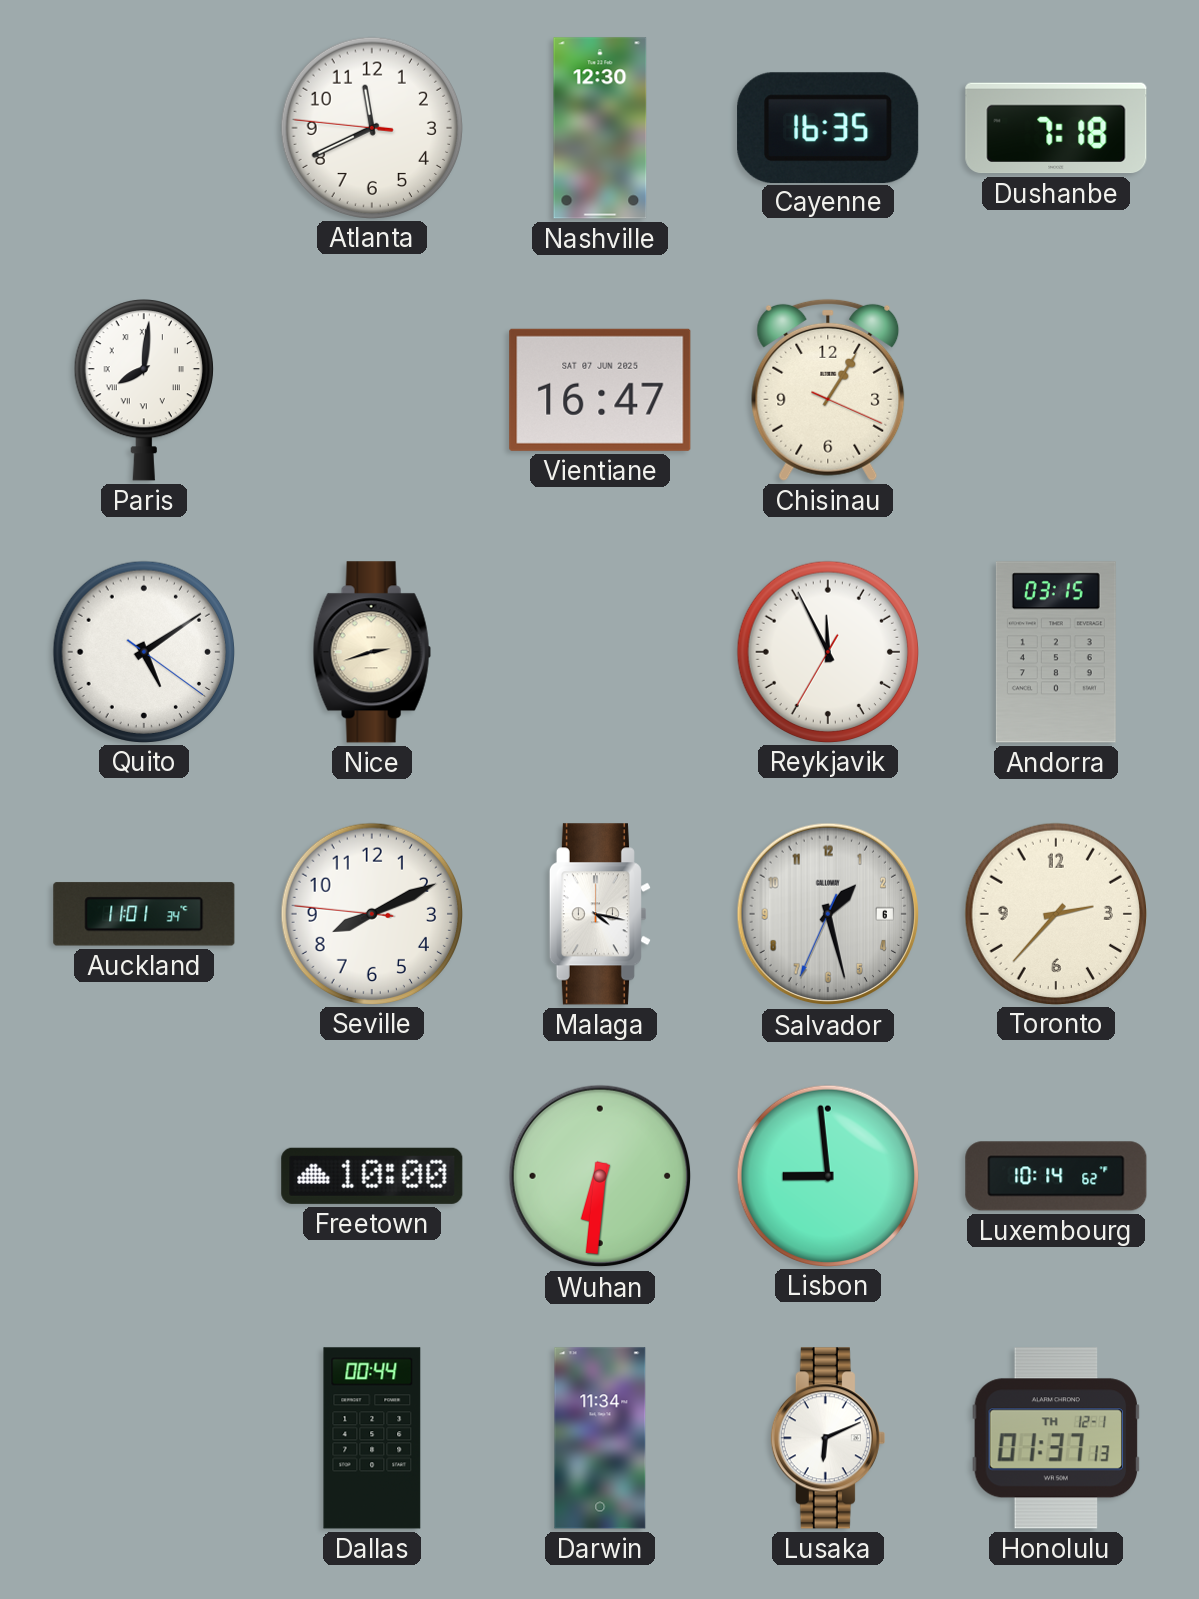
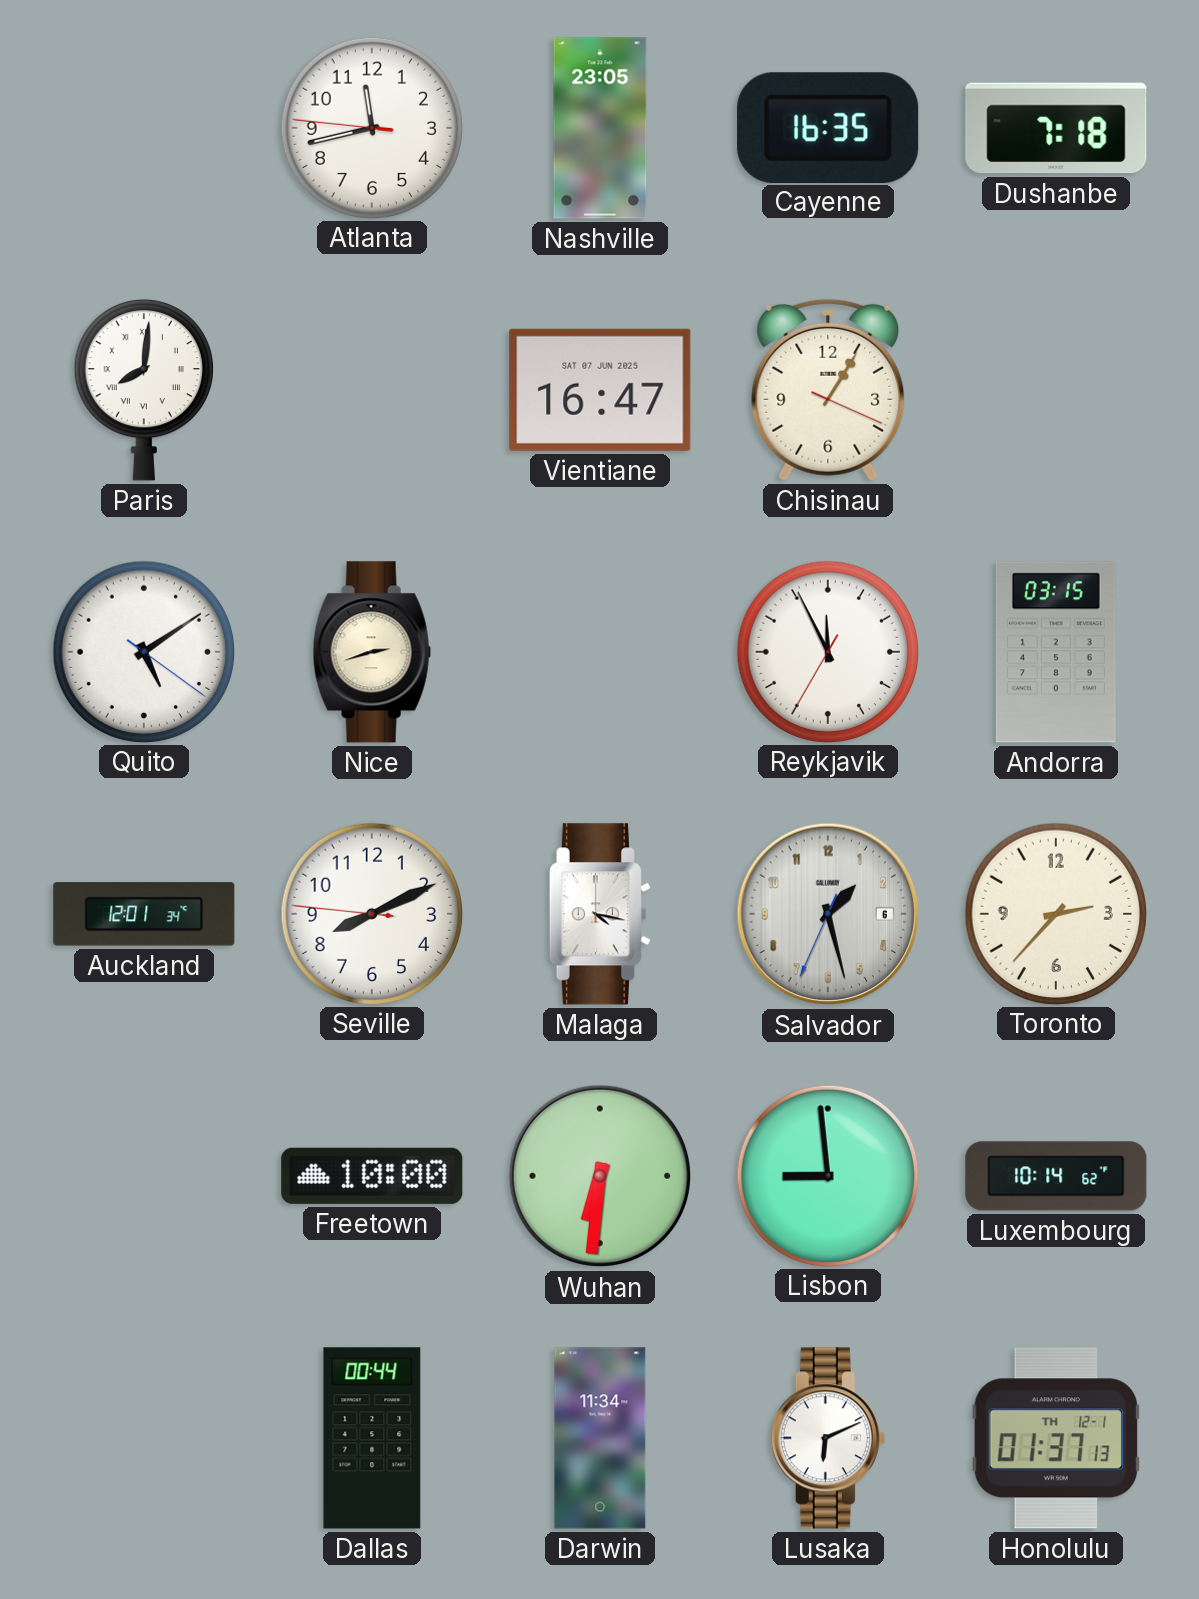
Atlanta: 11:40 -> 11:42
Nashville: 12:30 -> 23:05
Auckland: 11:01 -> 12:01
